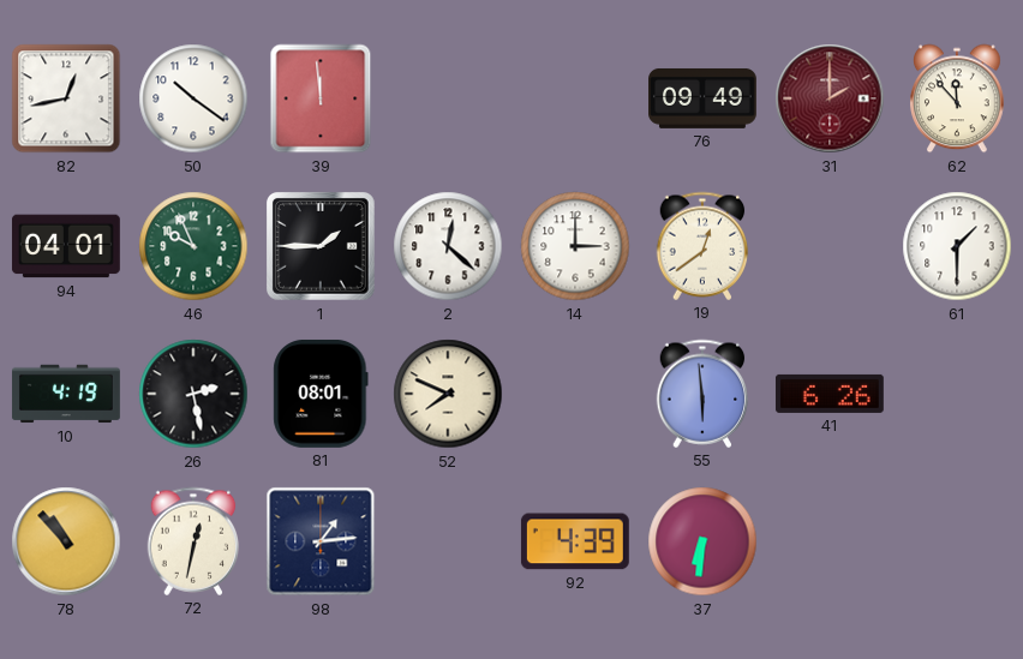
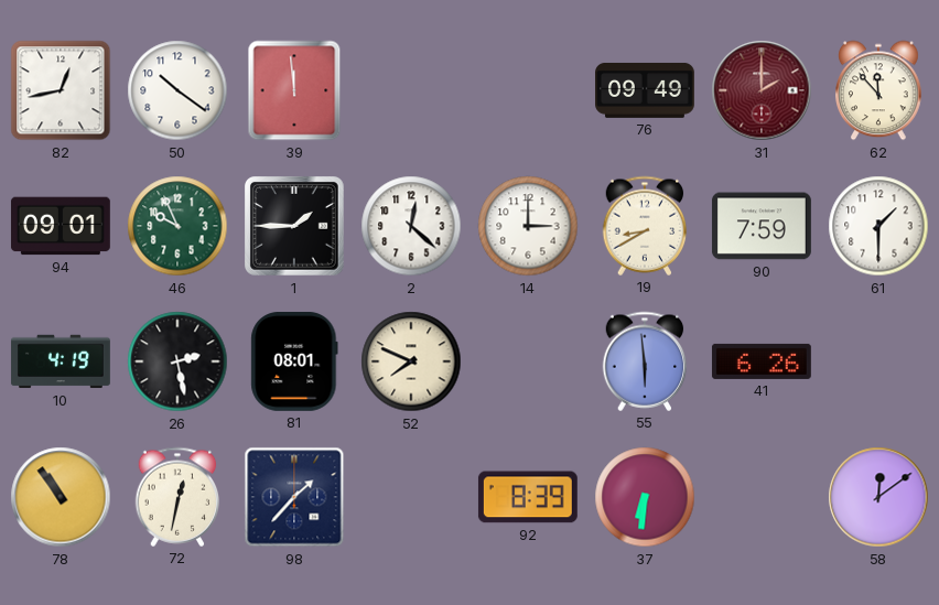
94: 04:01 -> 09:01
19: 12:39 -> 8:40
90: none -> 7:59
78: 10:53 -> 10:54
98: 1:14 -> 1:37
92: 4:39 -> 8:39
58: none -> 12:09
